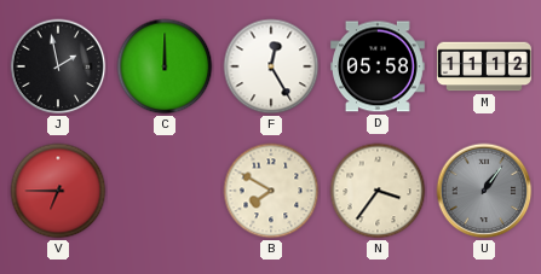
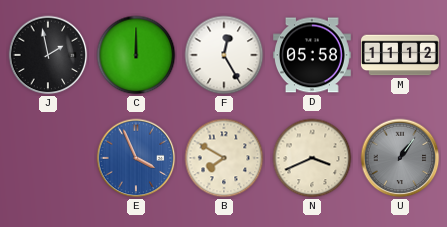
V: 6:45 -> none
E: none -> 3:56
N: 3:36 -> 3:41
